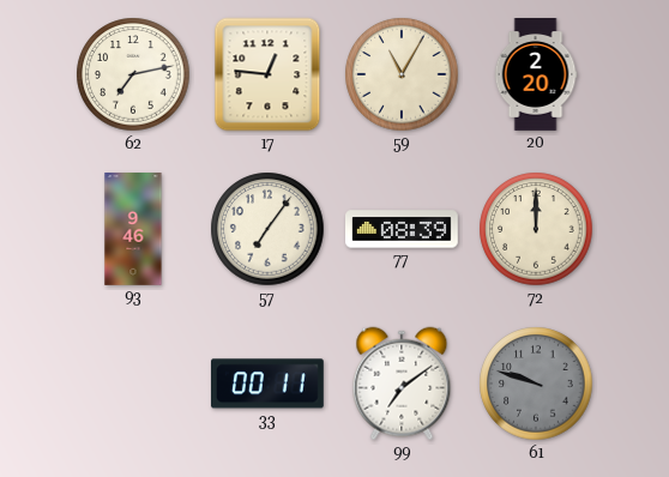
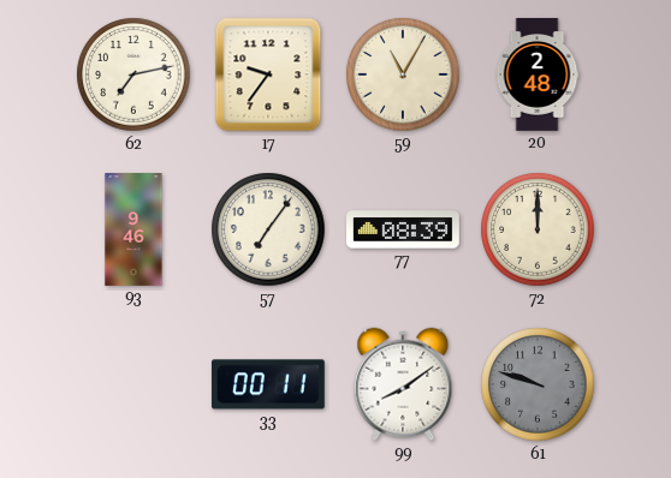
17: 12:46 -> 9:36
20: 2:20 -> 2:48
99: 7:09 -> 8:09
